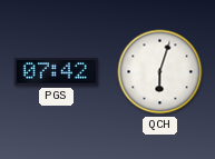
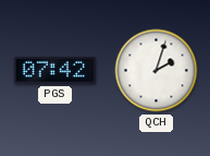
QCH: 6:03 -> 2:03
